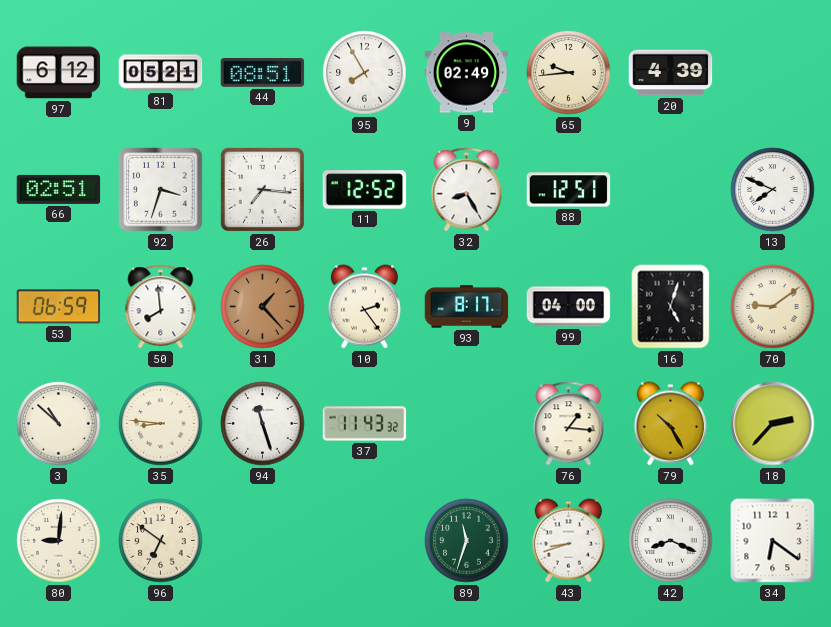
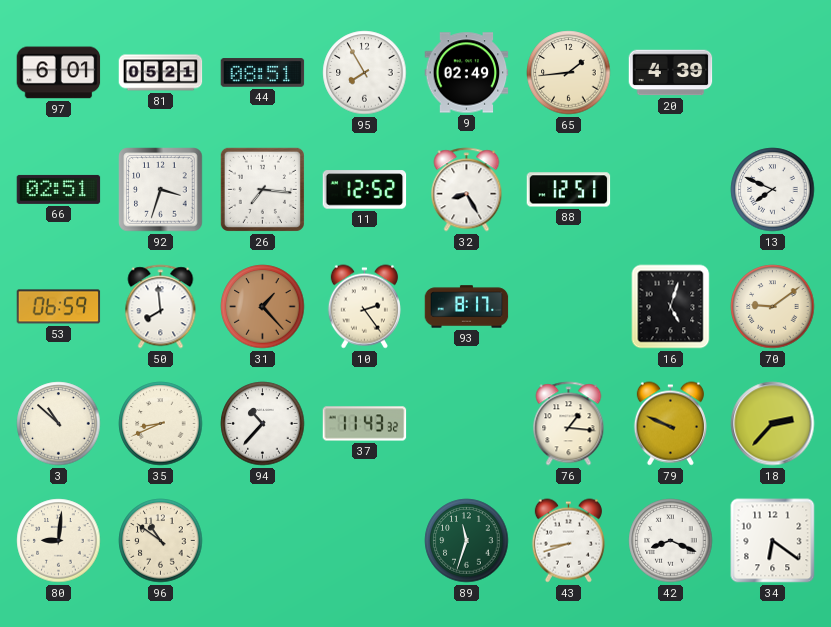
97: 6:12 -> 6:01
65: 9:44 -> 1:44
99: 04:00 -> none
35: 8:46 -> 8:41
94: 11:27 -> 10:37
79: 10:25 -> 9:49
96: 6:51 -> 10:51
